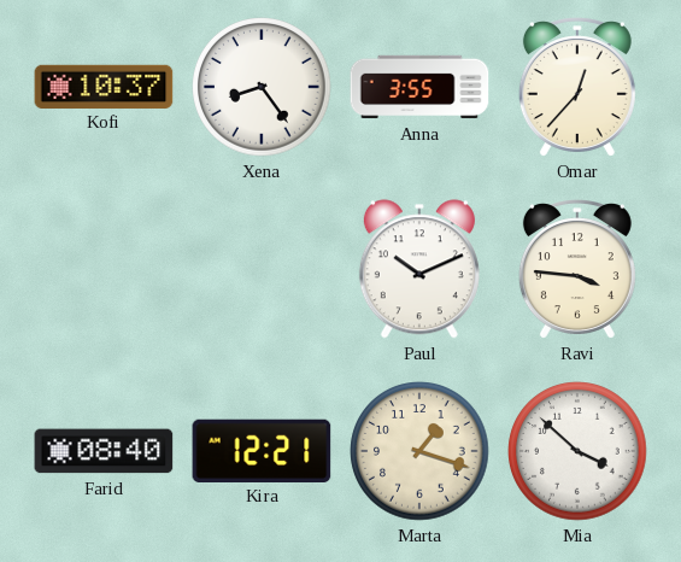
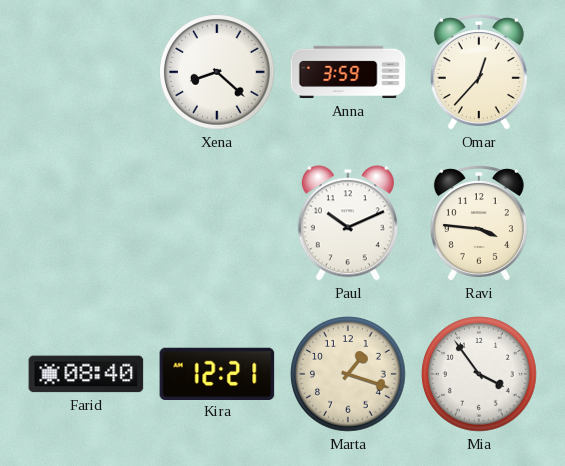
Kofi: 10:37 -> none
Xena: 8:24 -> 8:22
Anna: 3:55 -> 3:59
Mia: 3:52 -> 3:54
